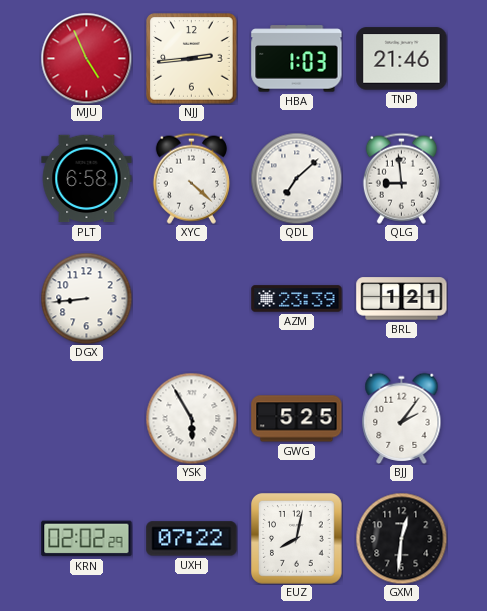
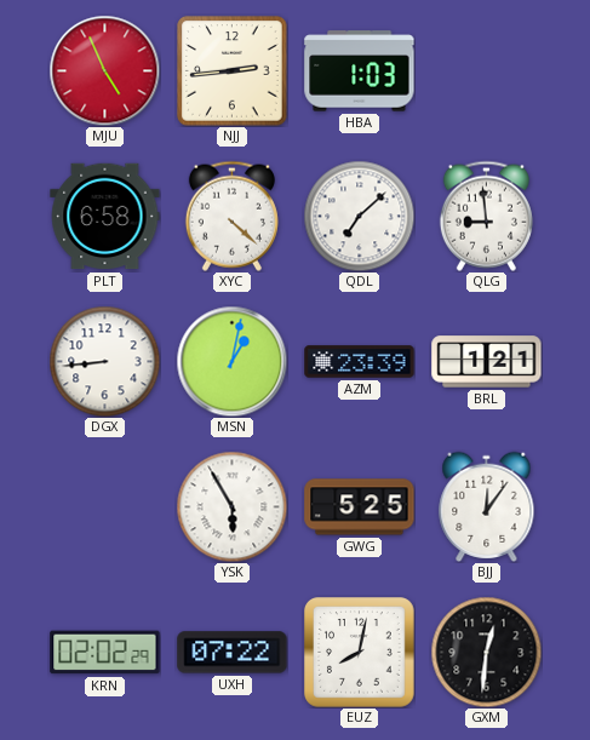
TNP: 21:46 -> none
MSN: none -> 1:02
BJJ: 2:06 -> 12:06
